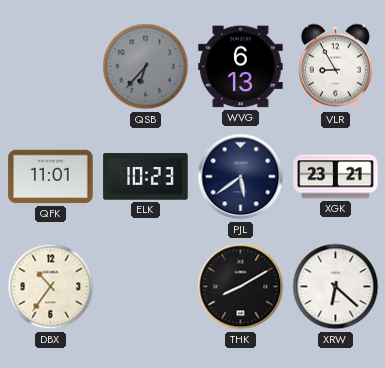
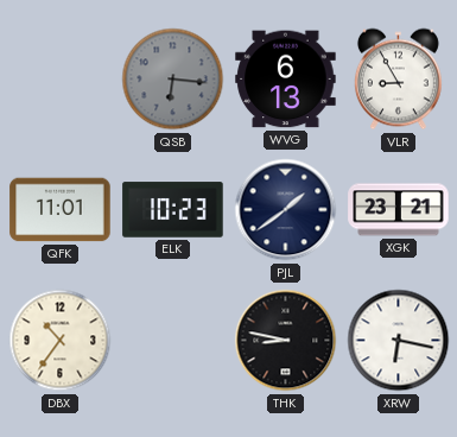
QSB: 6:37 -> 6:16
PJL: 5:39 -> 1:39
THK: 8:10 -> 8:47
XRW: 6:22 -> 6:17
